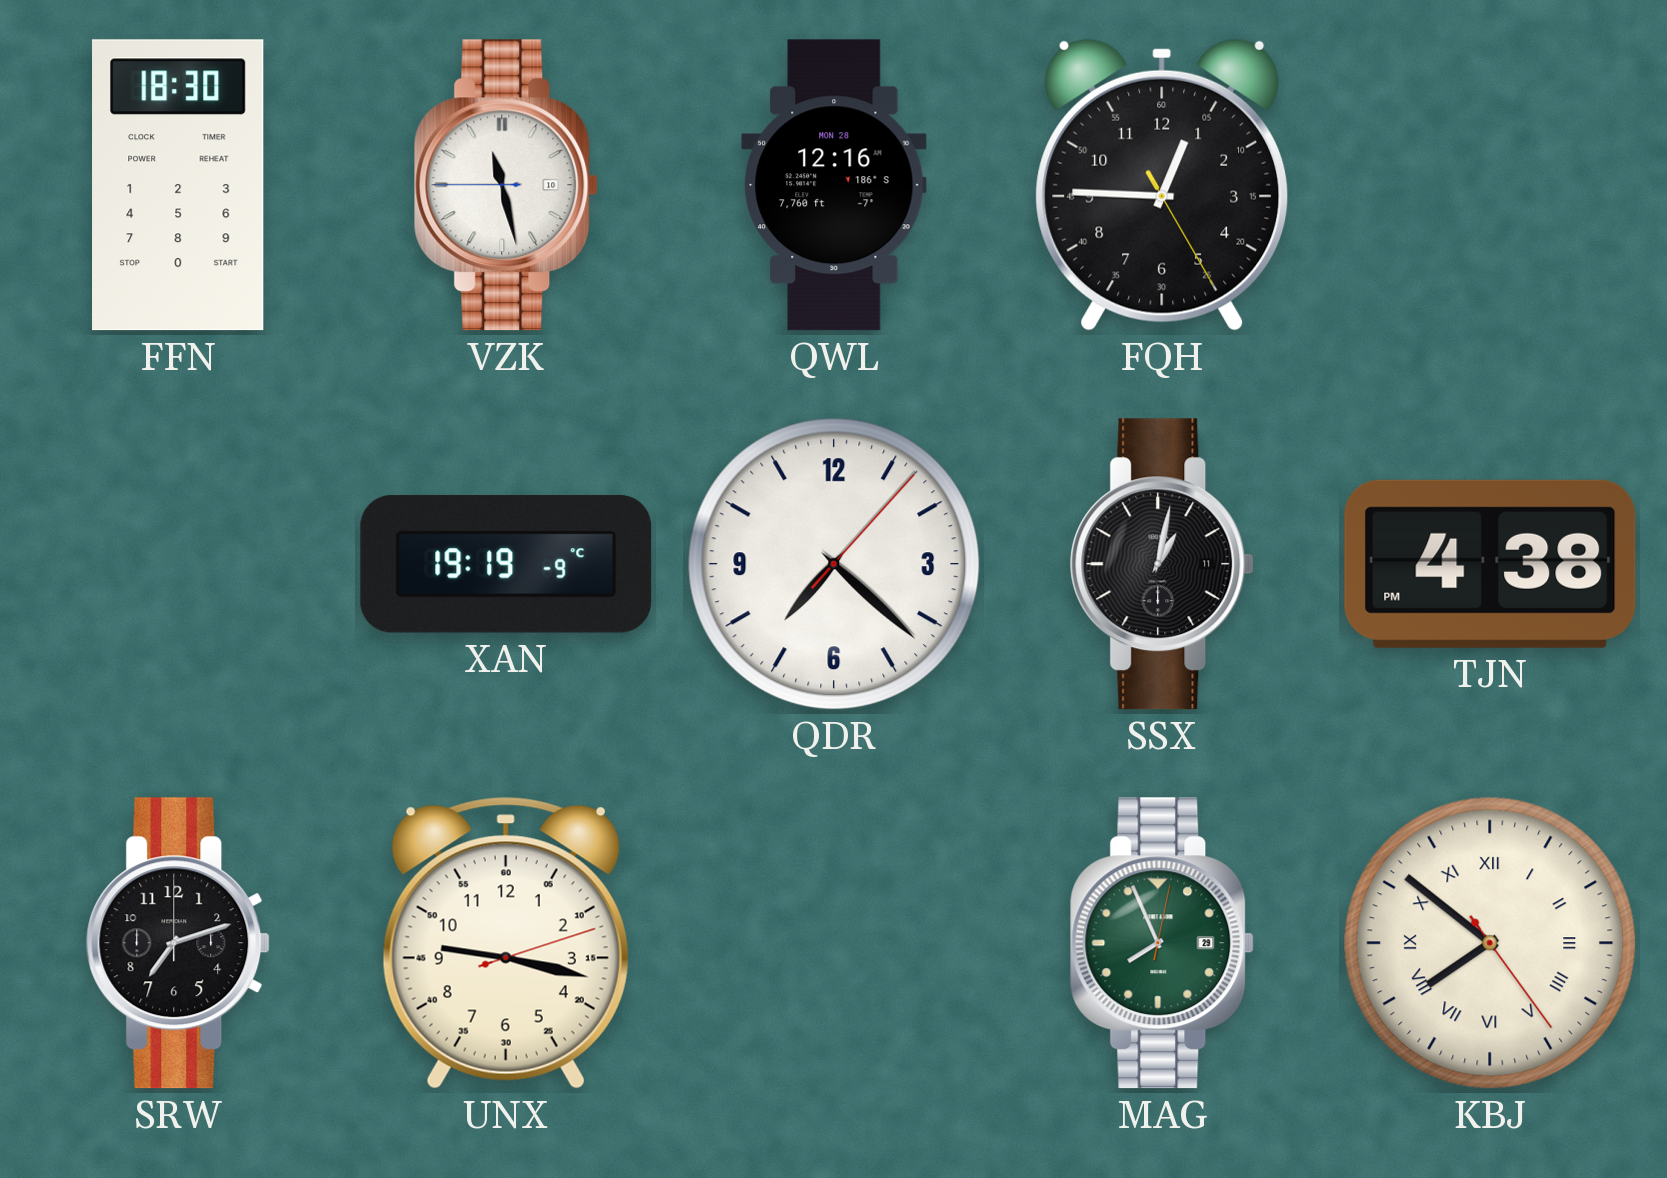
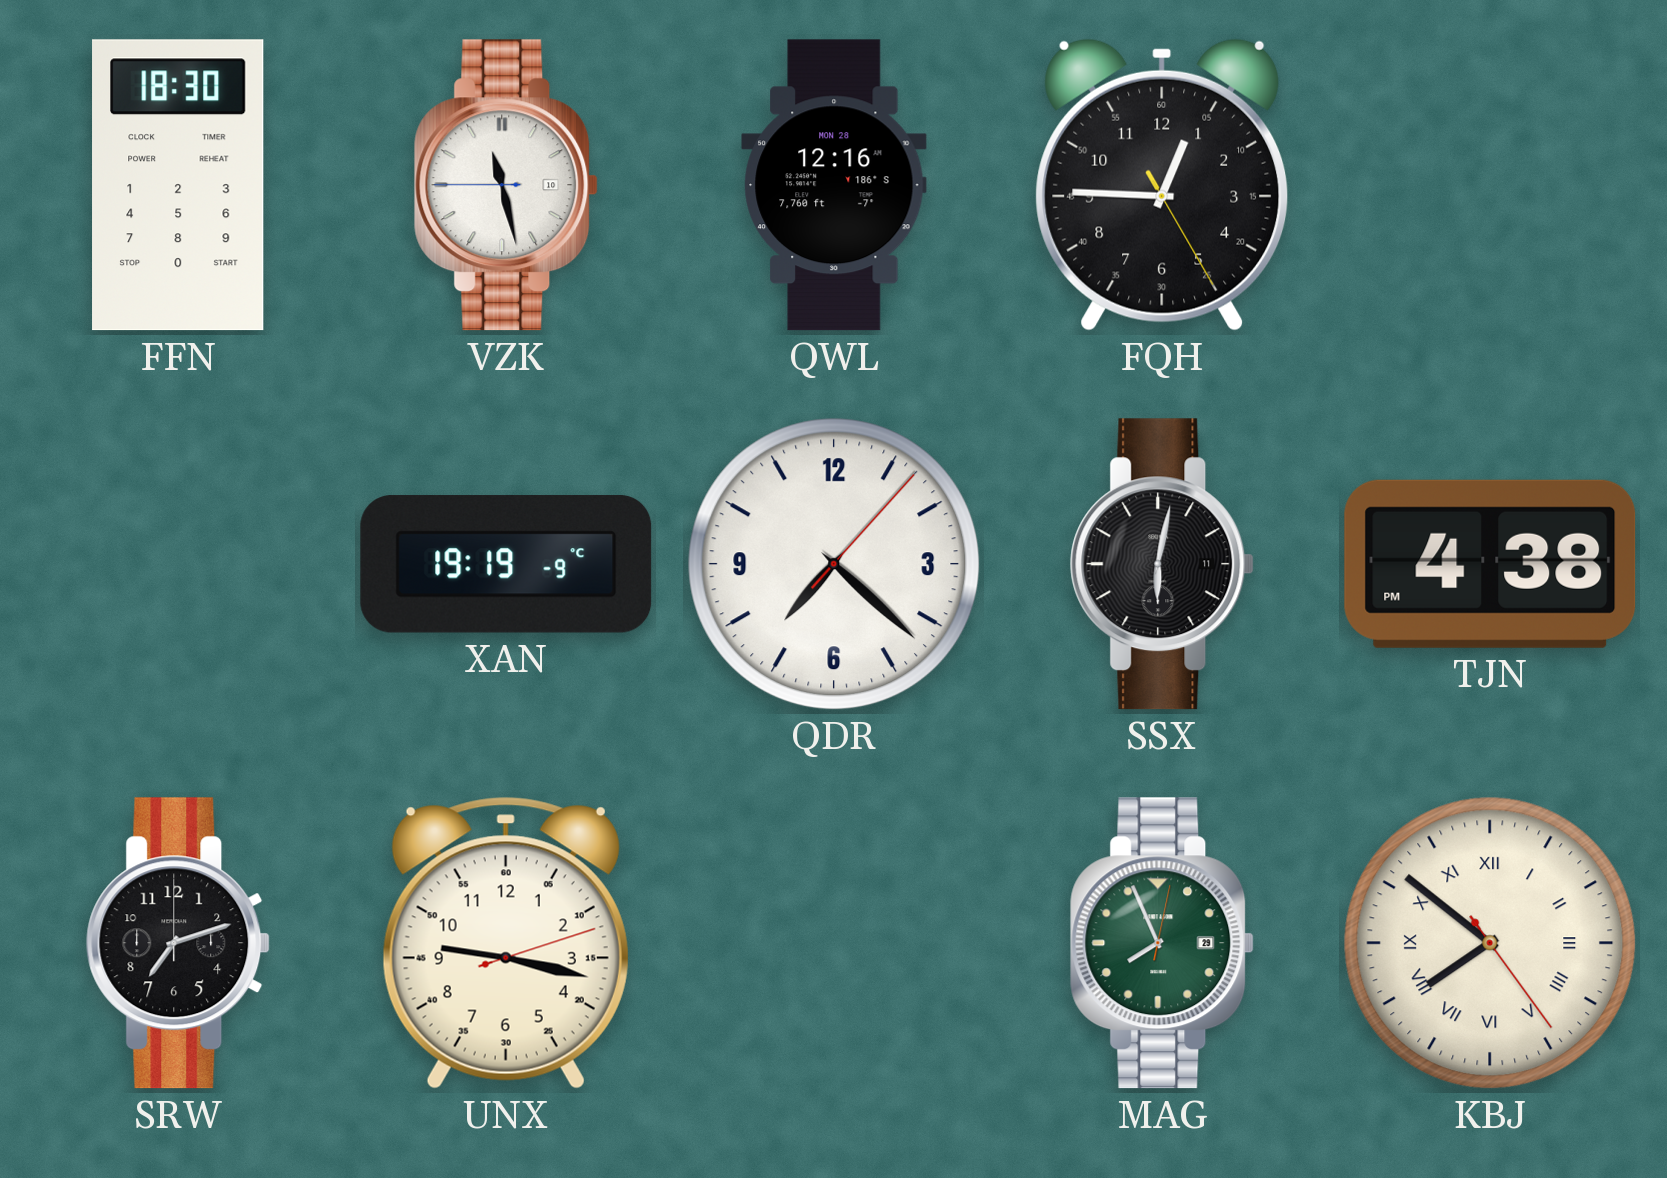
SSX: 1:02 -> 6:02
